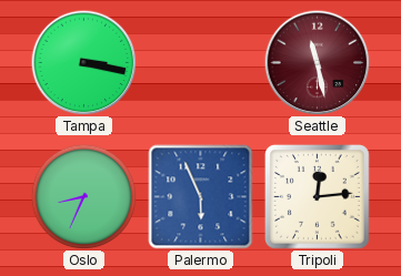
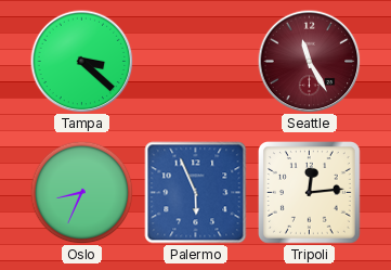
Tampa: 3:17 -> 3:22
Seattle: 11:28 -> 11:25
